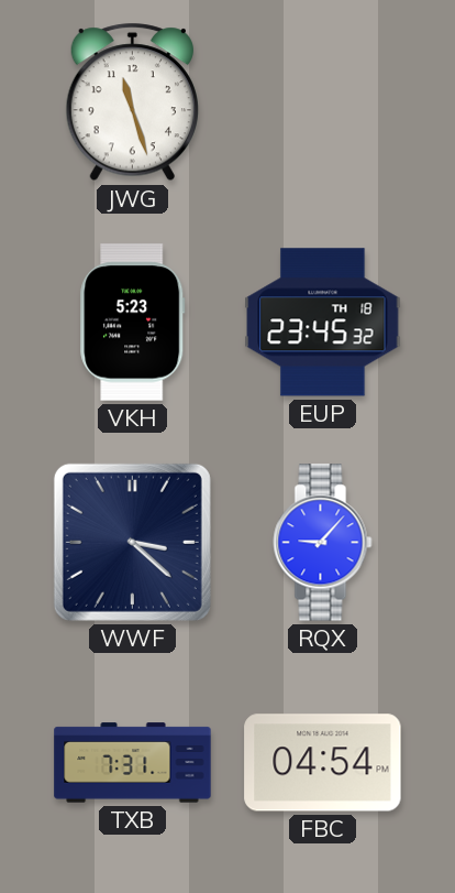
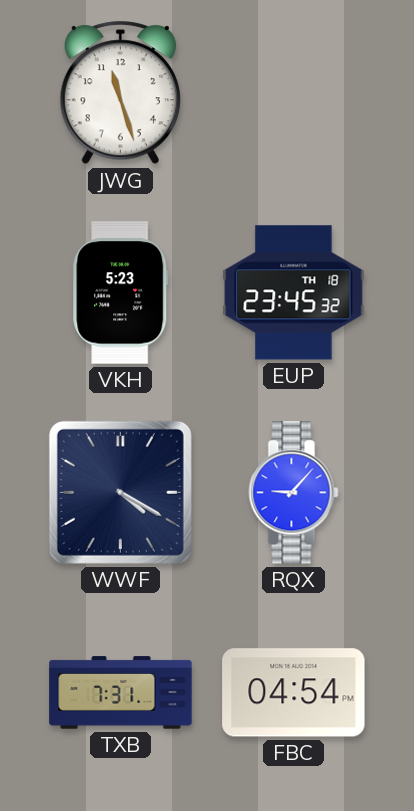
WWF: 3:22 -> 4:20
